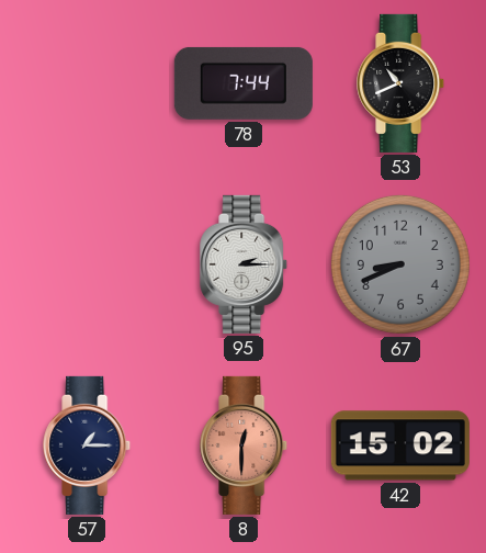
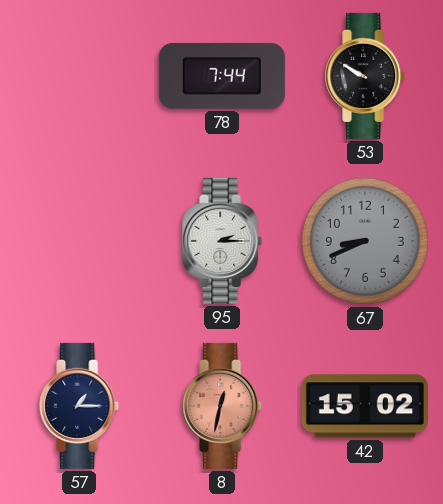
53: 10:41 -> 9:50
8: 12:30 -> 12:32
